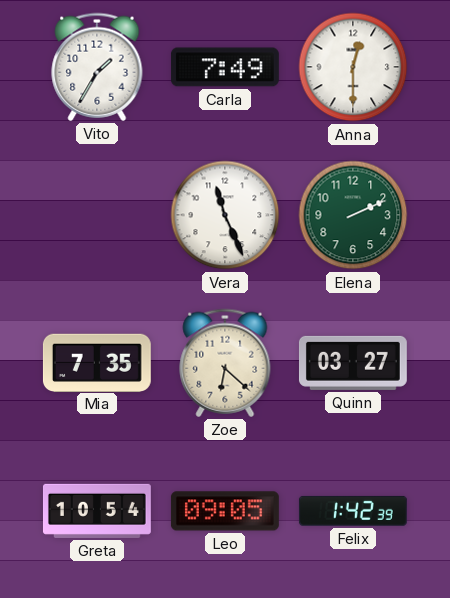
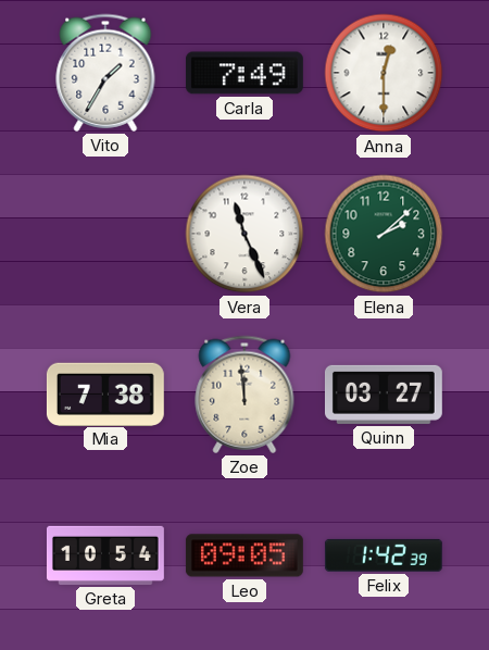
Elena: 2:11 -> 2:08
Mia: 7:35 -> 7:38
Zoe: 6:22 -> 11:59
